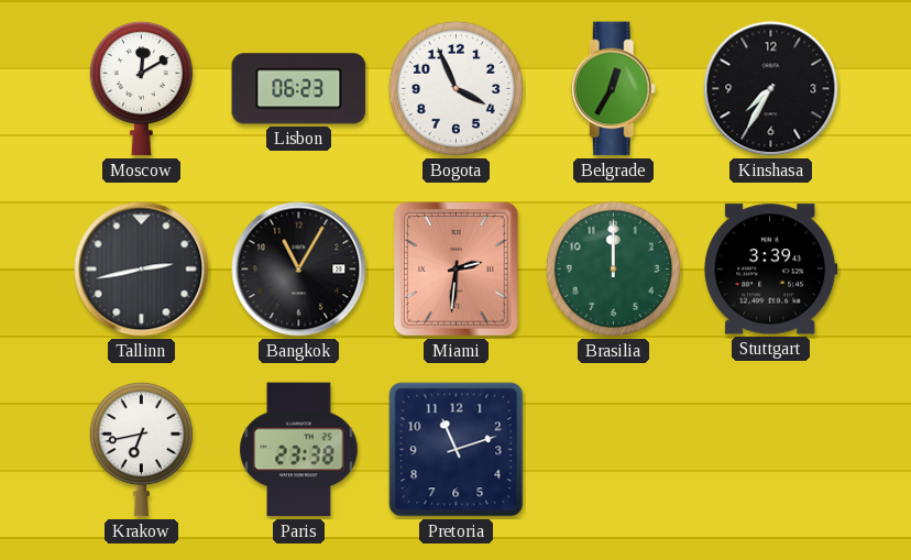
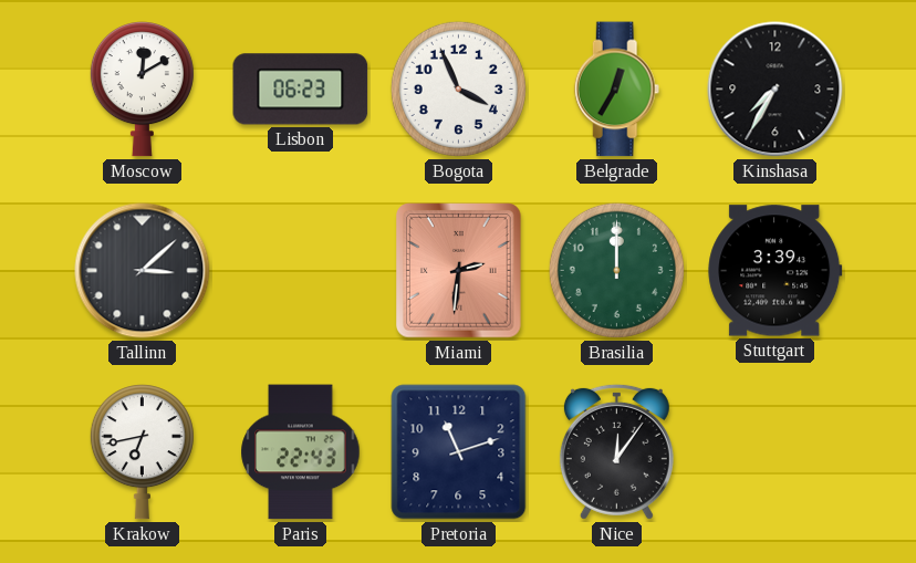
Tallinn: 2:43 -> 3:08
Bangkok: 11:05 -> none
Paris: 23:38 -> 22:43
Nice: none -> 12:06
